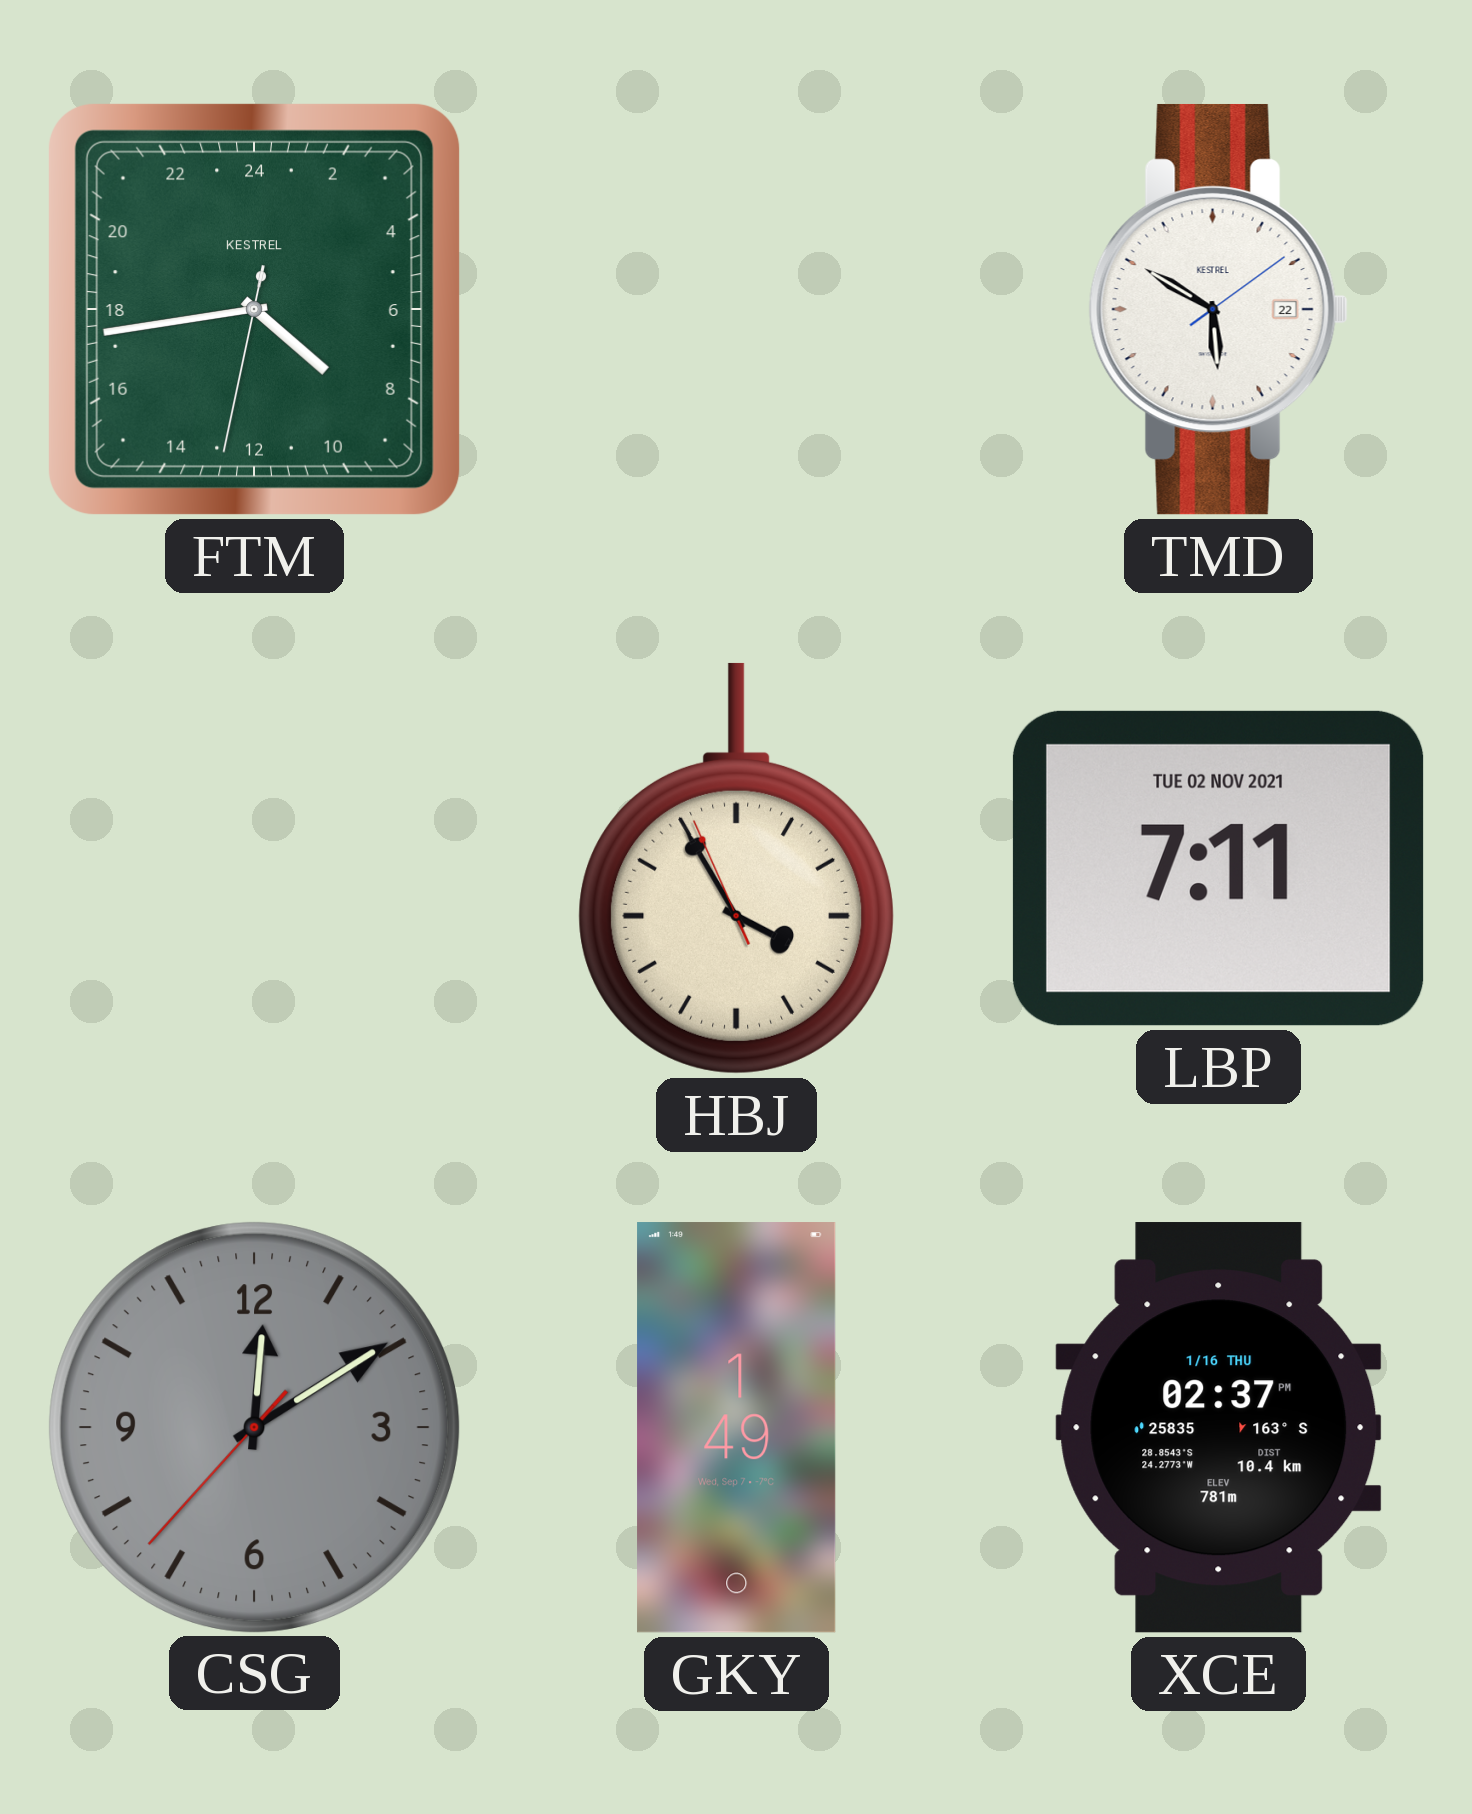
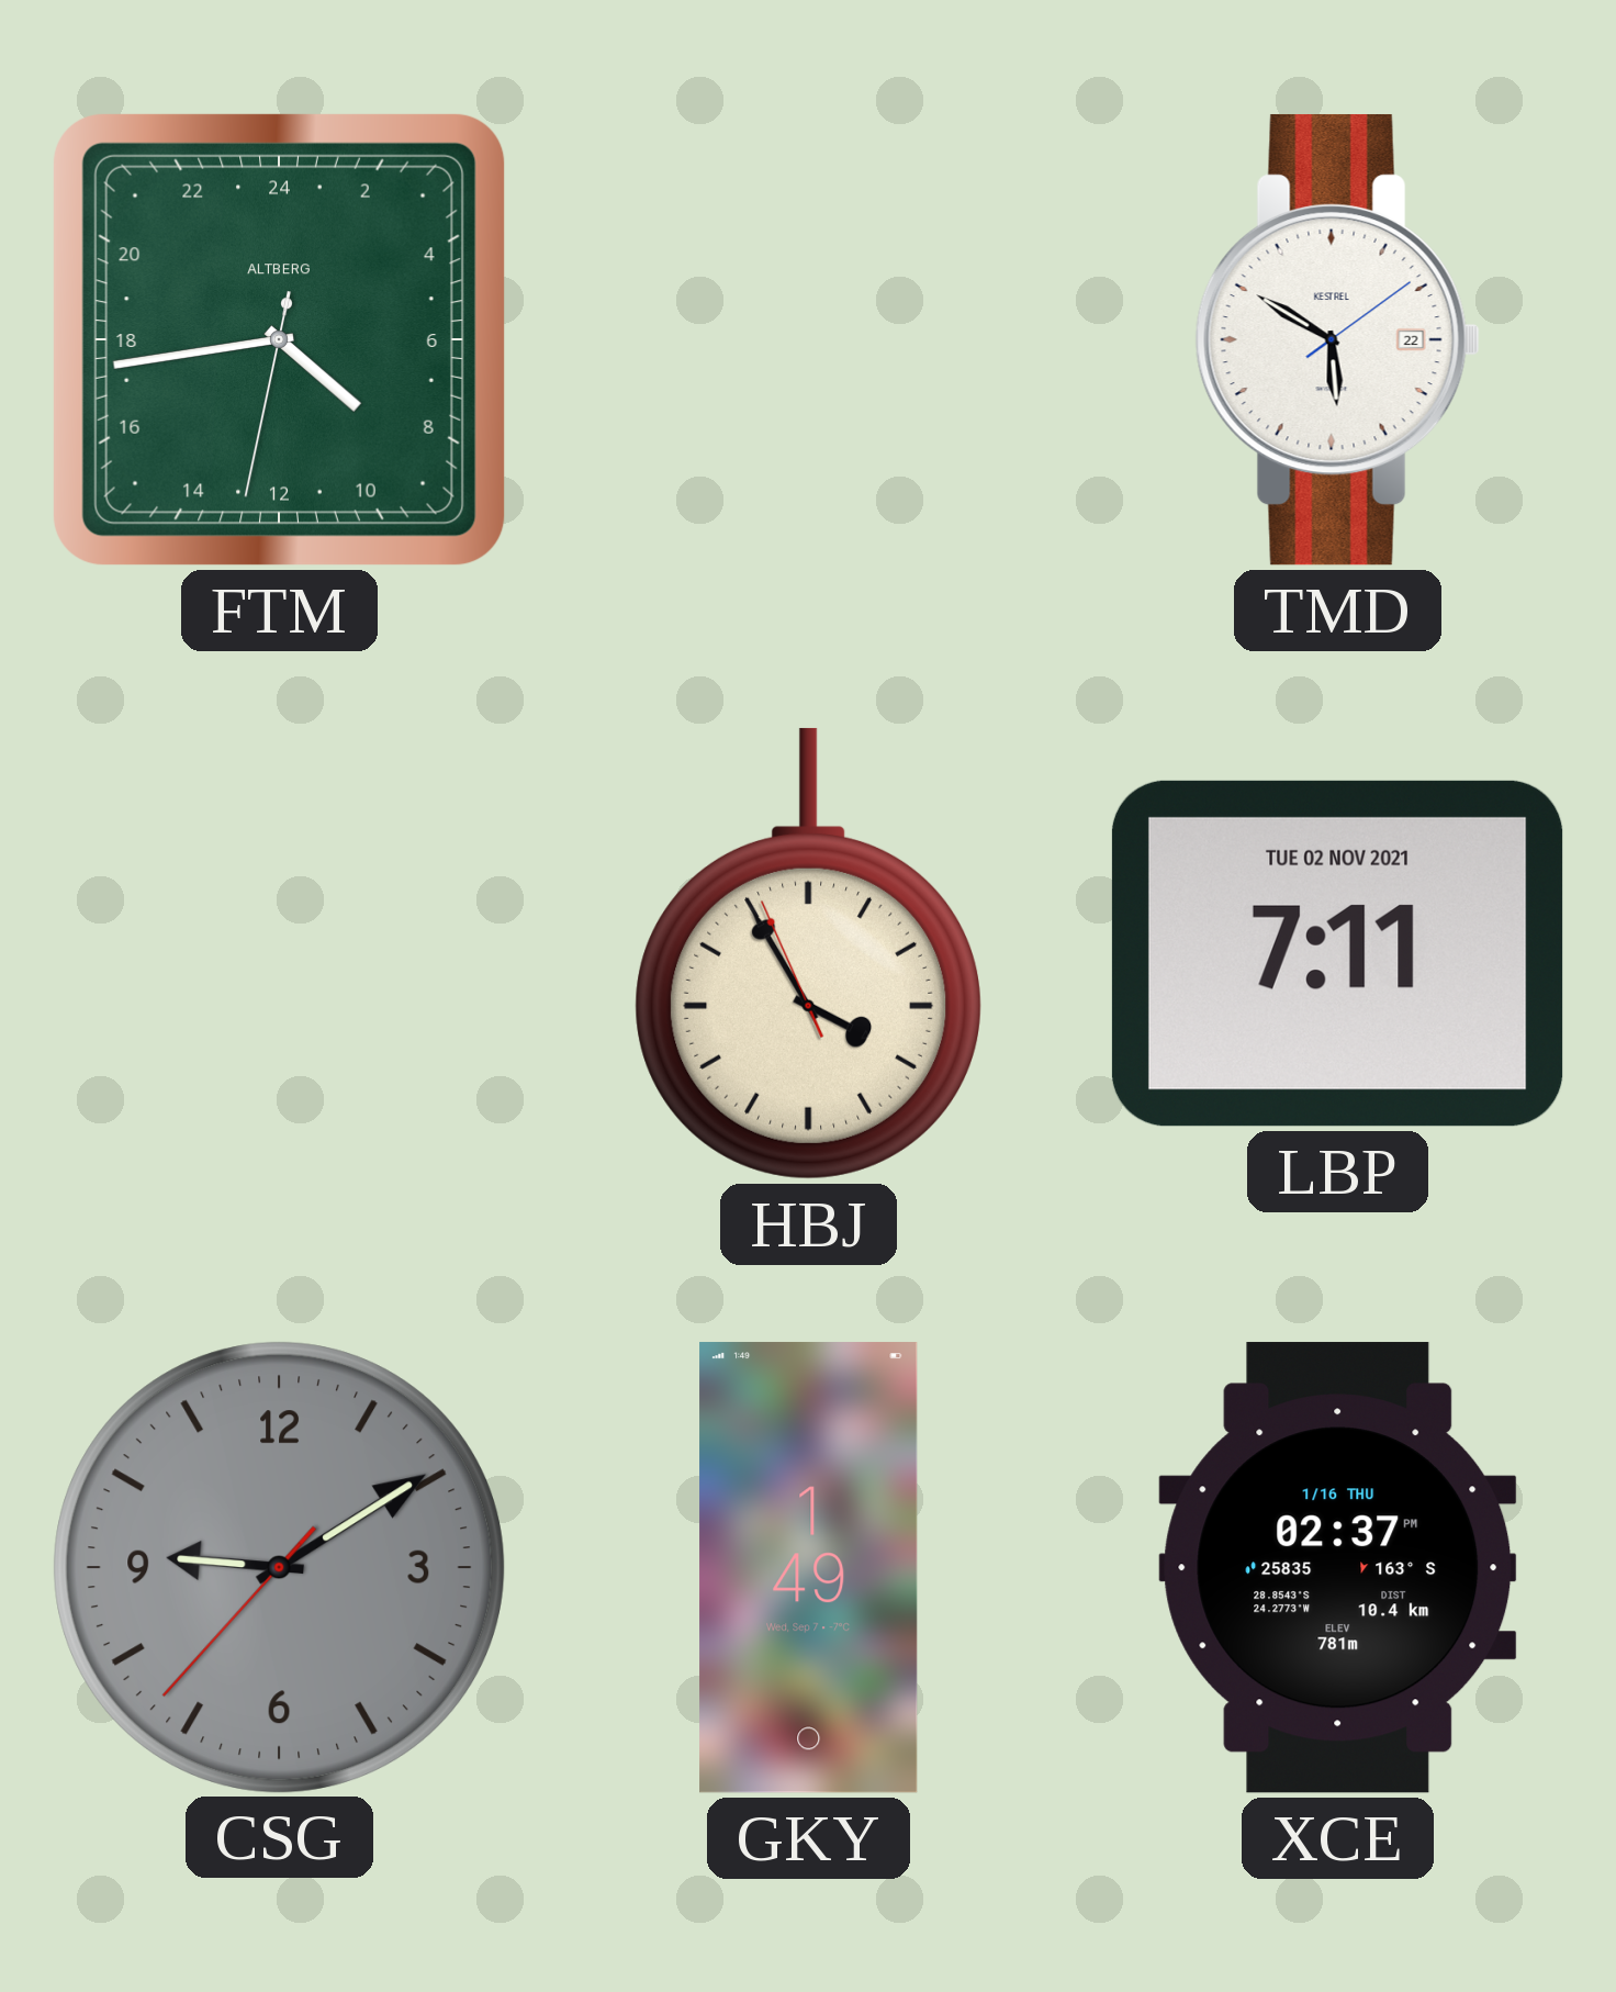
FTM brand: KESTREL -> ALTBERG
CSG: 12:09 -> 9:09
